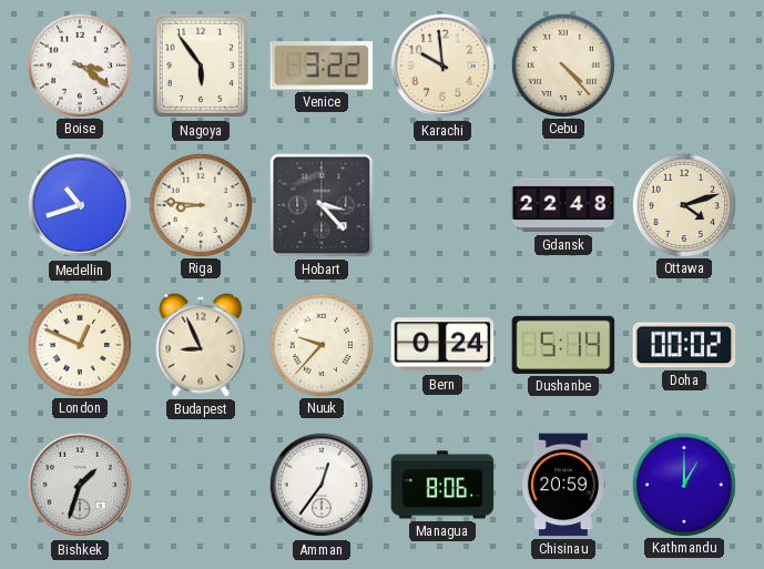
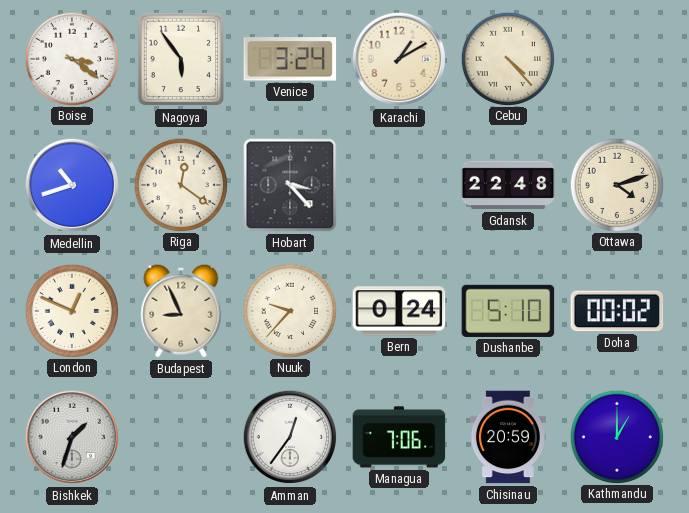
Venice: 3:22 -> 3:24
Karachi: 9:59 -> 1:10
Riga: 8:46 -> 12:21
Dushanbe: 5:14 -> 5:10
Managua: 8:06 -> 7:06
